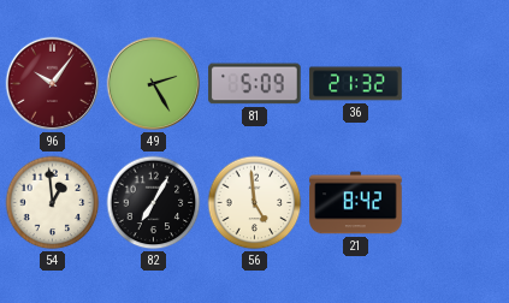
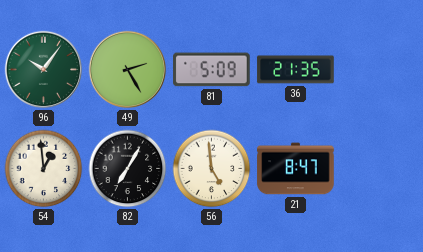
96 dial: burgundy -> green
36: 21:32 -> 21:35
21: 8:42 -> 8:47
